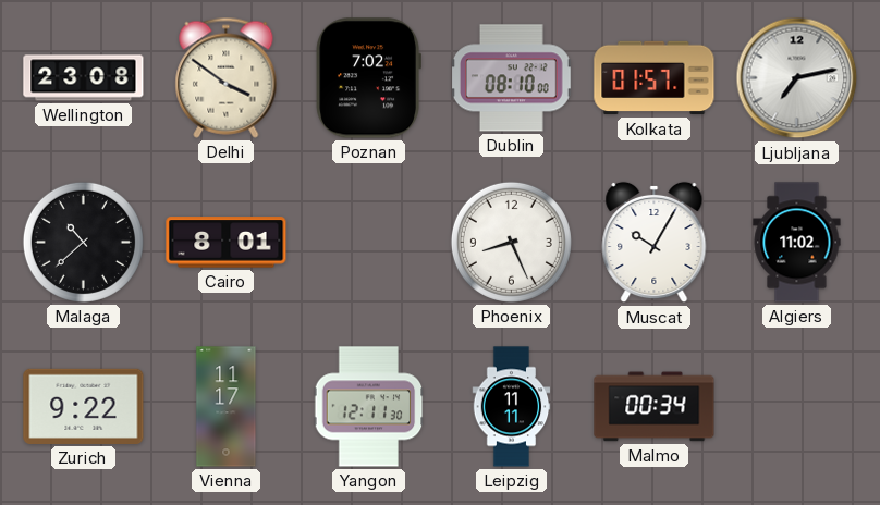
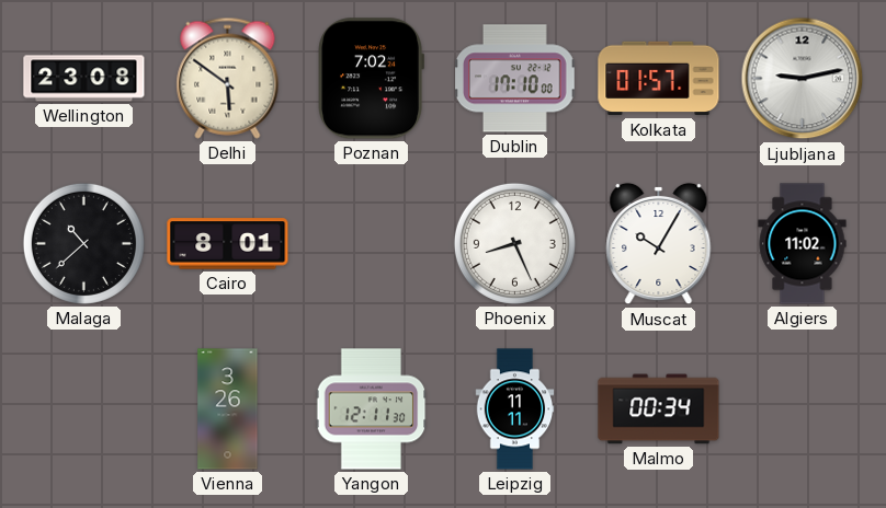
Delhi: 3:51 -> 5:51
Dublin: 08:10 -> 17:10
Ljubljana: 7:13 -> 9:13
Zurich: 9:22 -> none
Vienna: 11:17 -> 3:26
